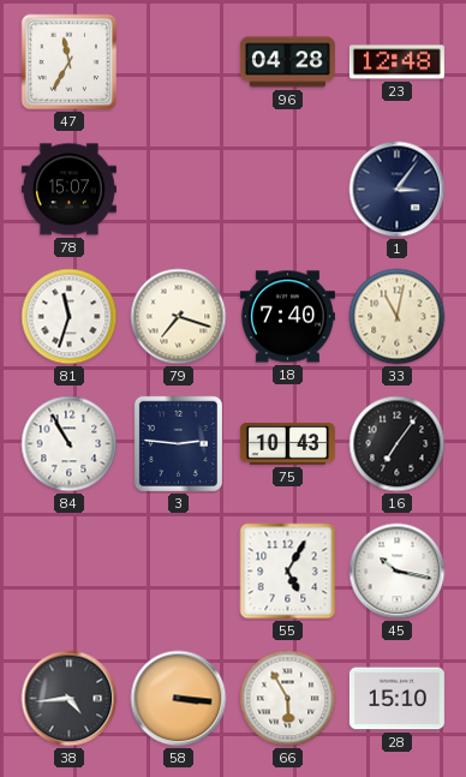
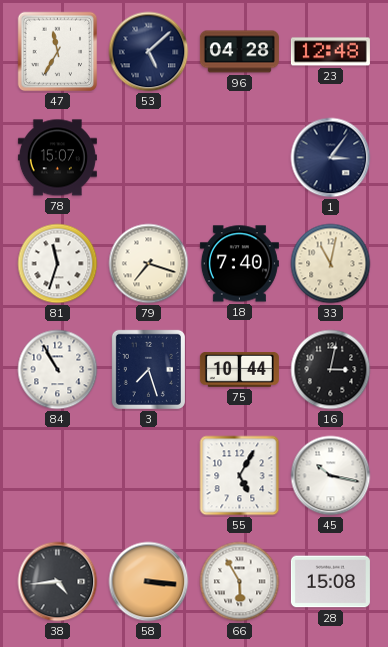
53: none -> 5:08
3: 2:46 -> 7:27
75: 10:43 -> 10:44
16: 7:06 -> 3:02
28: 15:10 -> 15:08
